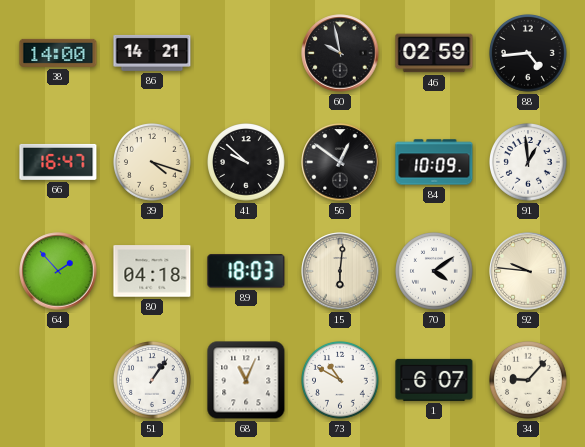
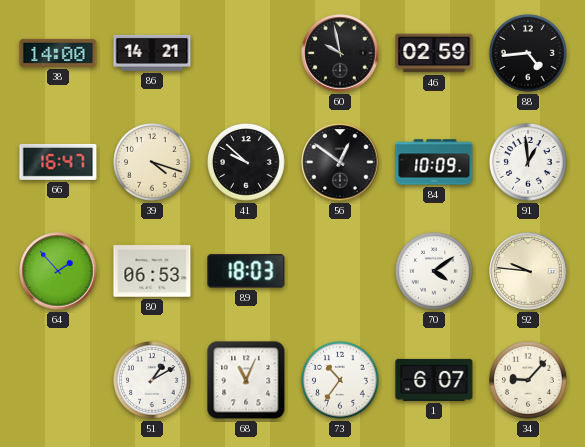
80: 04:18 -> 06:53
15: 6:01 -> none
51: 1:06 -> 1:10
73: 10:50 -> 10:36
